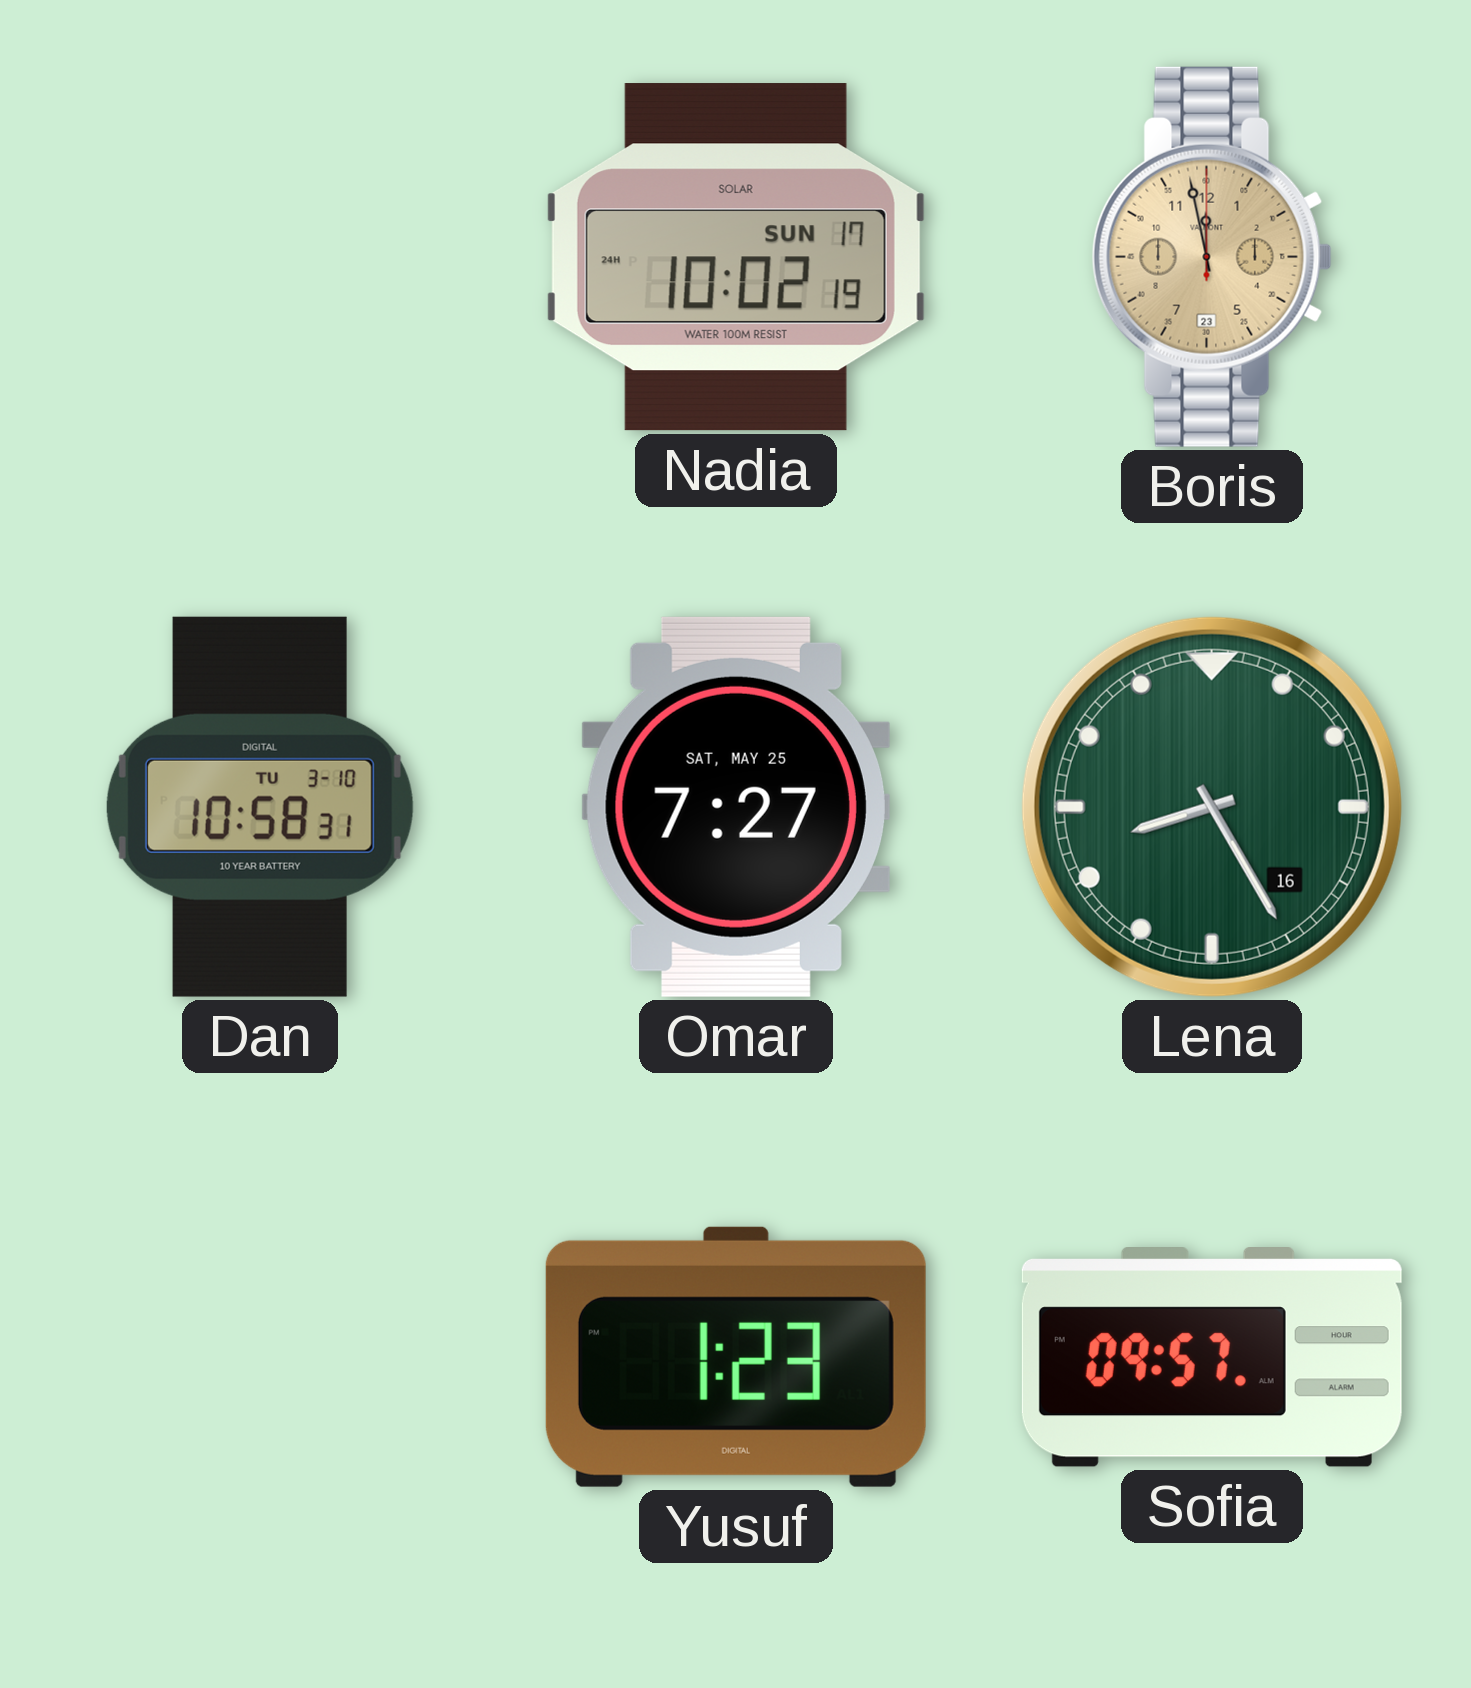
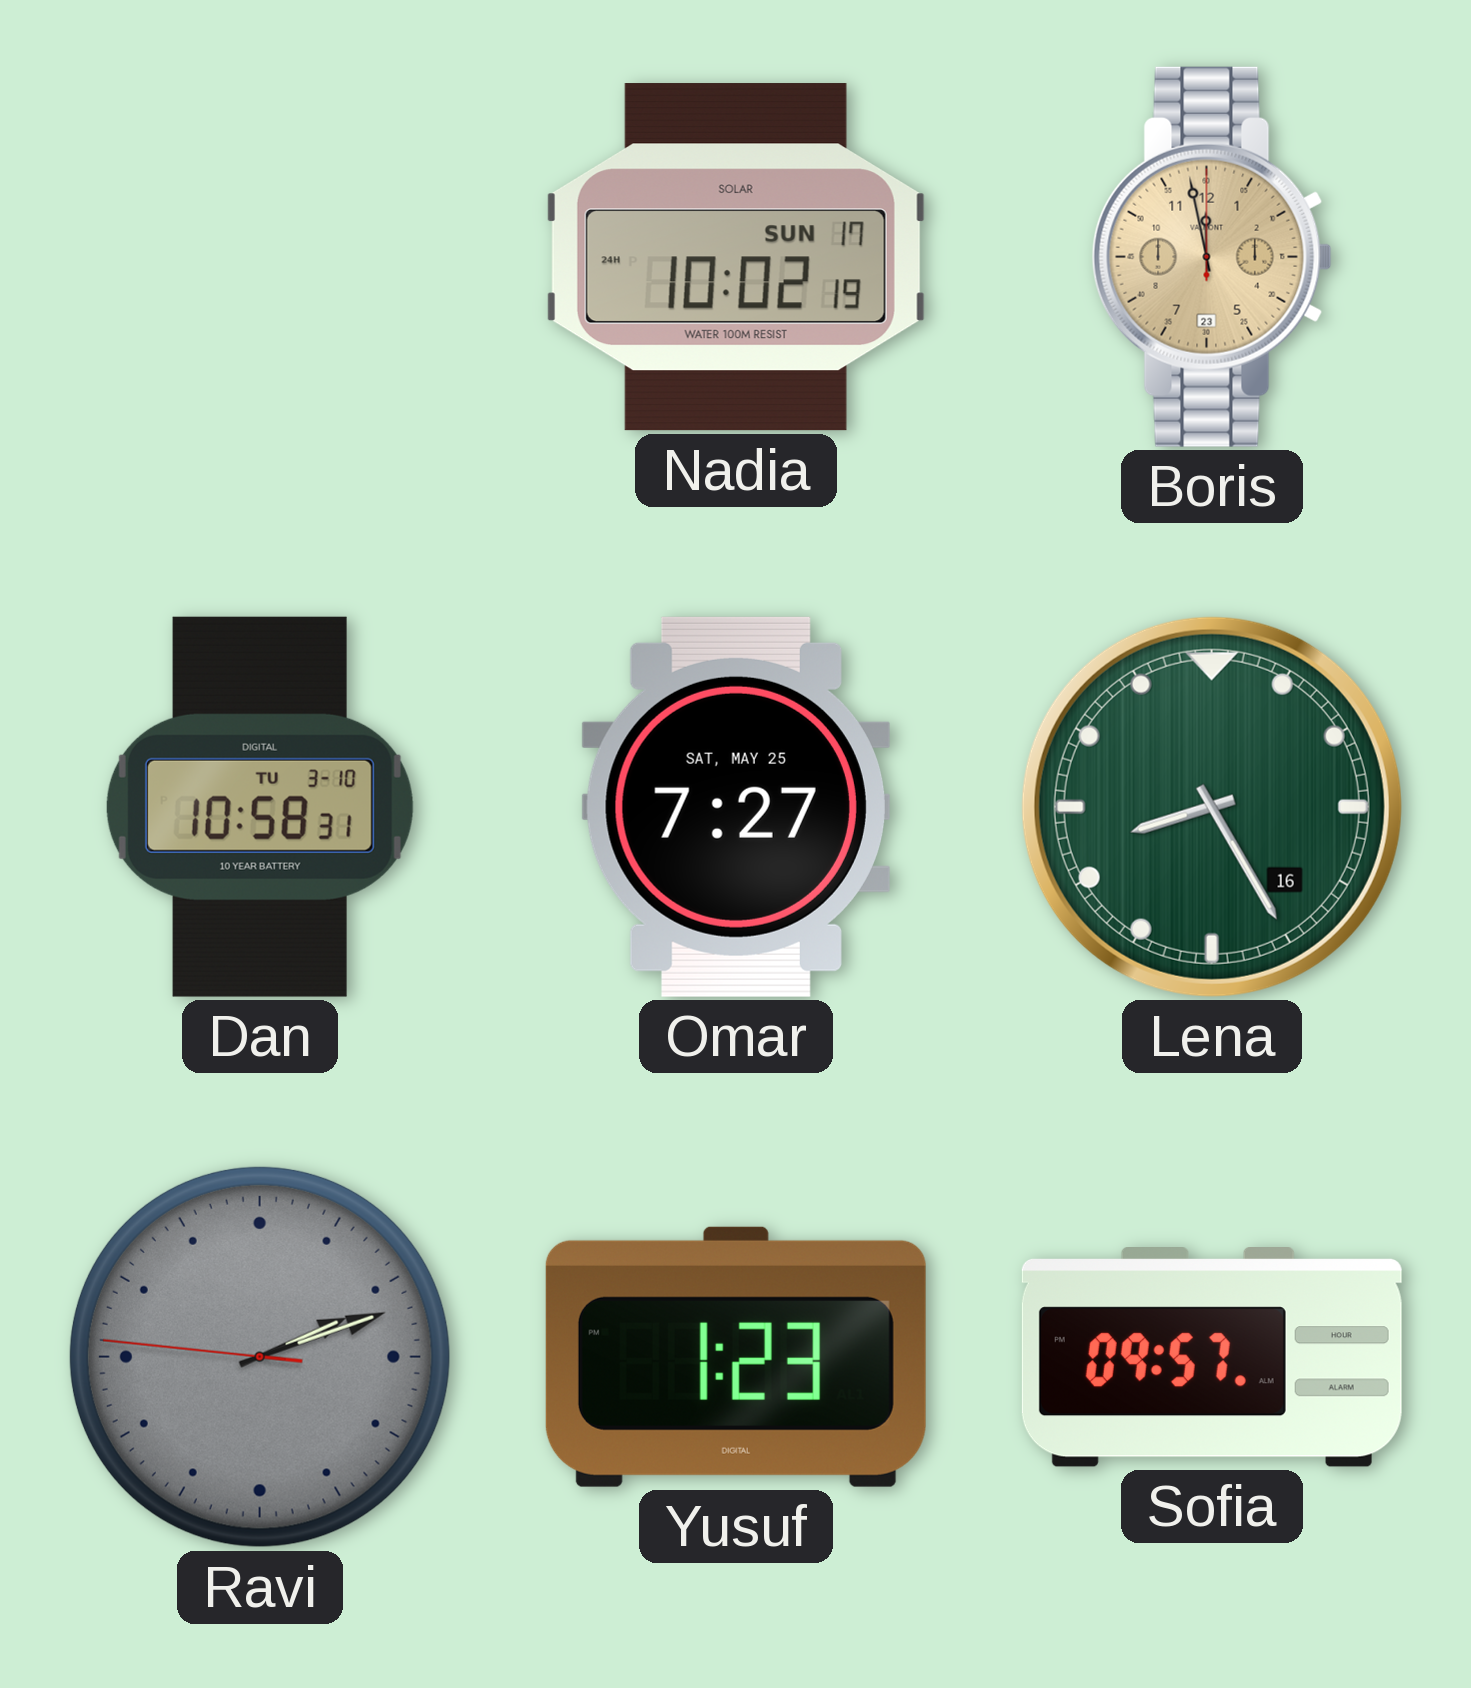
Ravi: none -> 2:11
